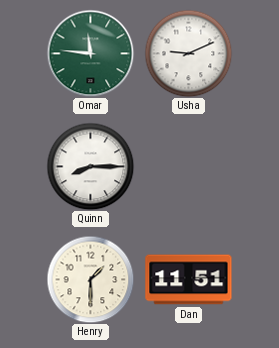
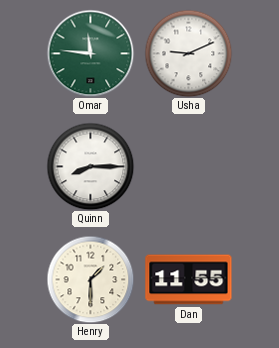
Dan: 11:51 -> 11:55
